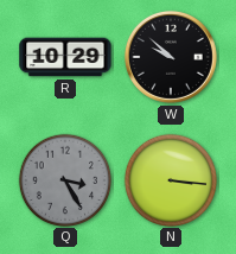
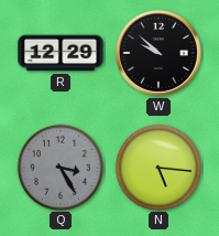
R: 10:29 -> 12:29
N: 3:16 -> 5:16
